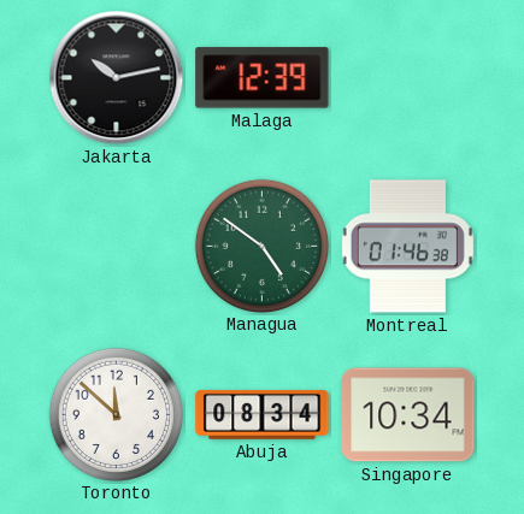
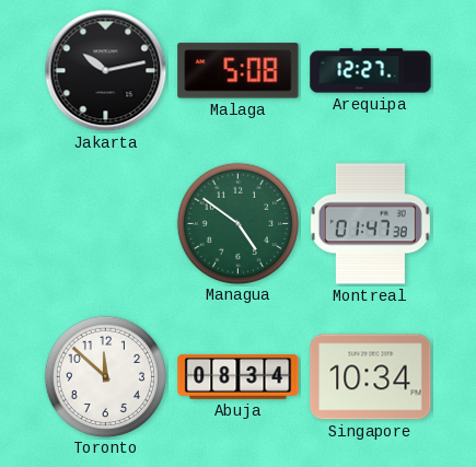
Malaga: 12:39 -> 5:08
Arequipa: none -> 12:27
Montreal: 01:46 -> 01:47
